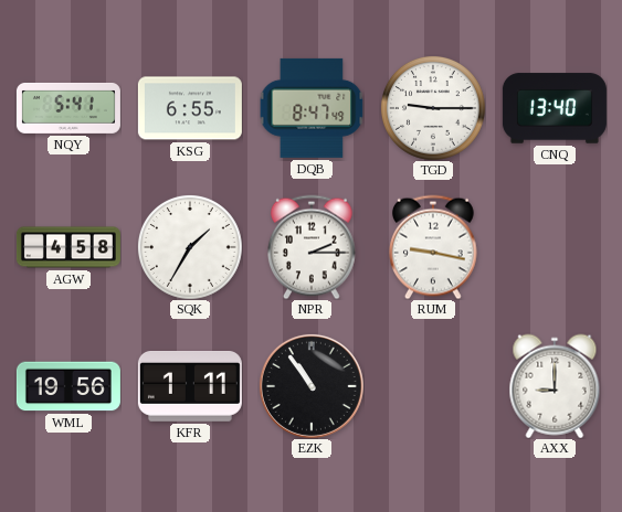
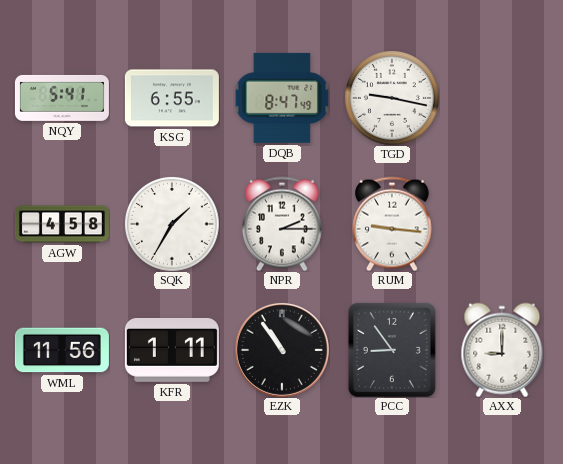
TGD: 9:15 -> 9:17
CNQ: 13:40 -> none
RUM: 9:17 -> 9:16
WML: 19:56 -> 11:56
PCC: none -> 8:54
